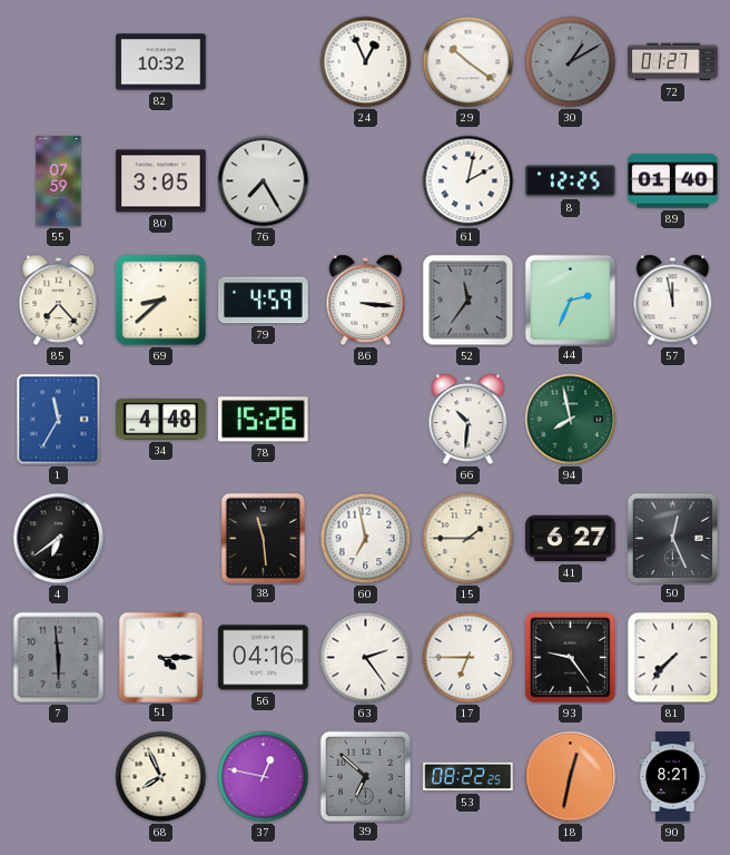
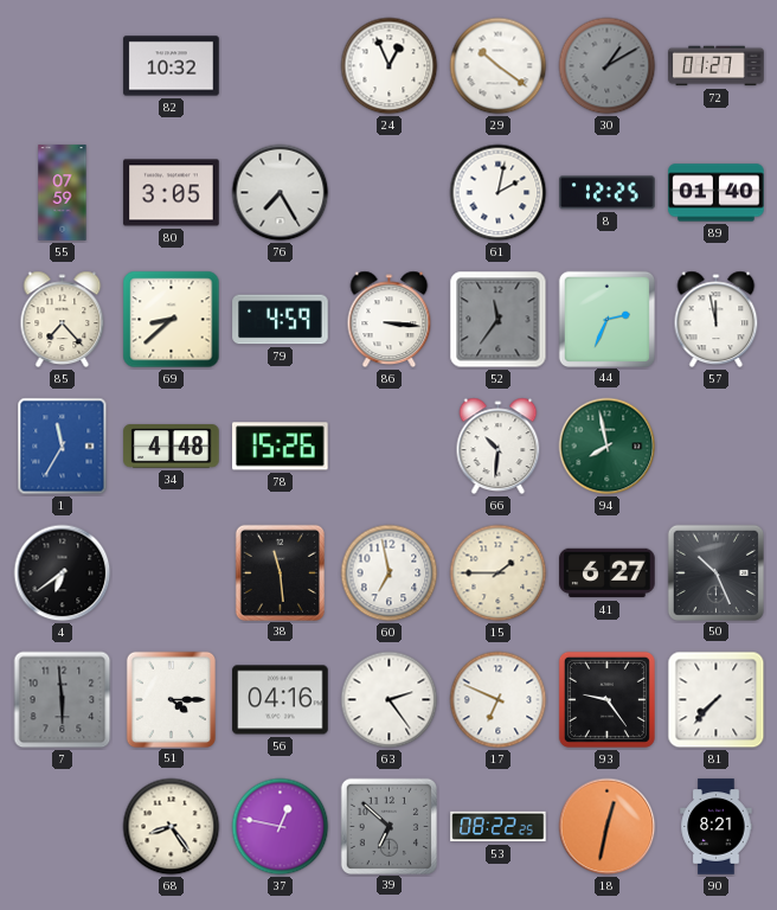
50: 12:26 -> 10:26
17: 6:45 -> 6:49
68: 7:56 -> 8:24
